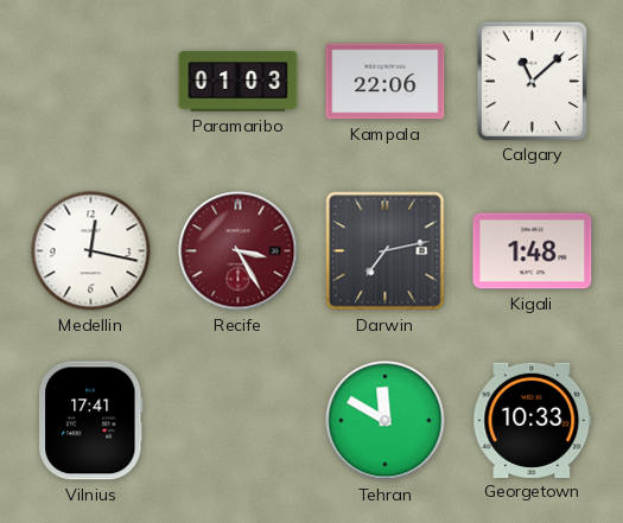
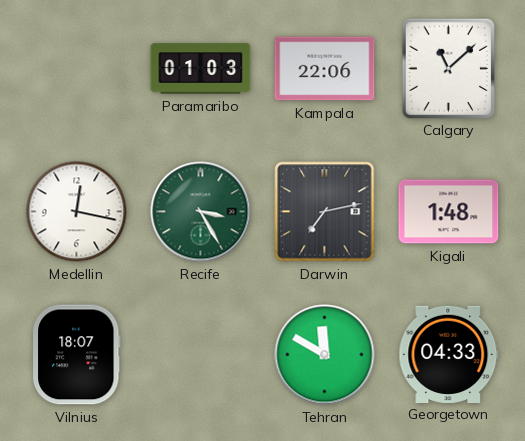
Recife dial: burgundy -> green
Vilnius: 17:41 -> 18:07
Georgetown: 10:33 -> 04:33
